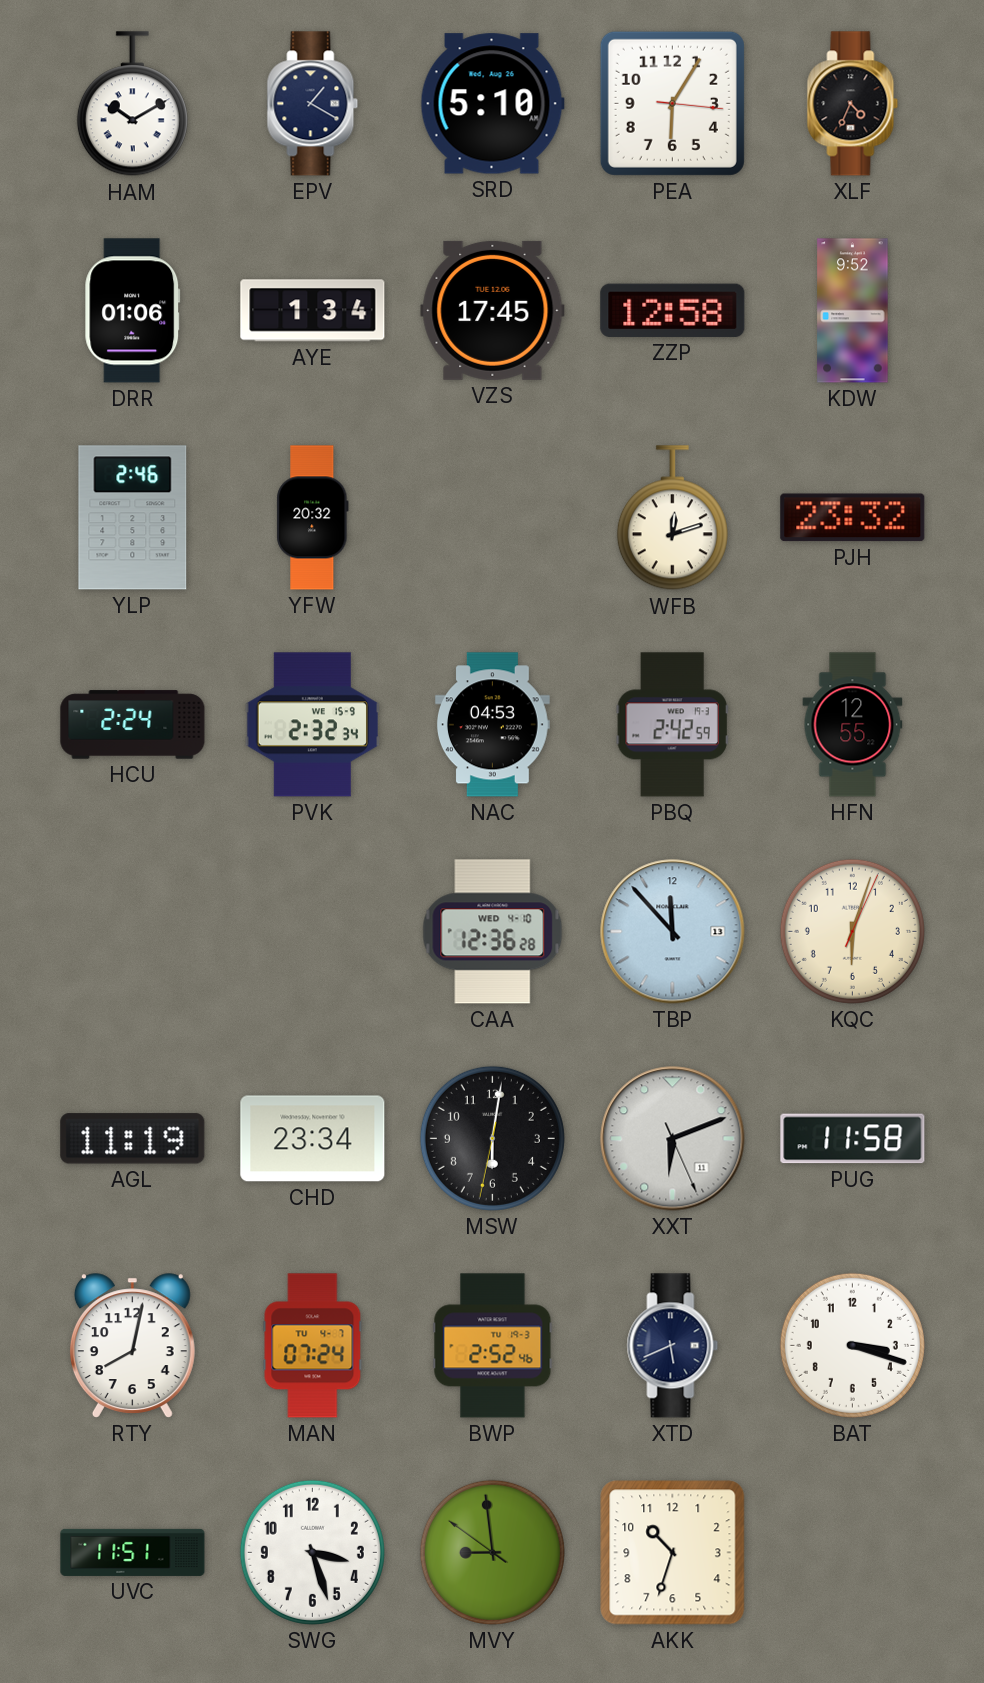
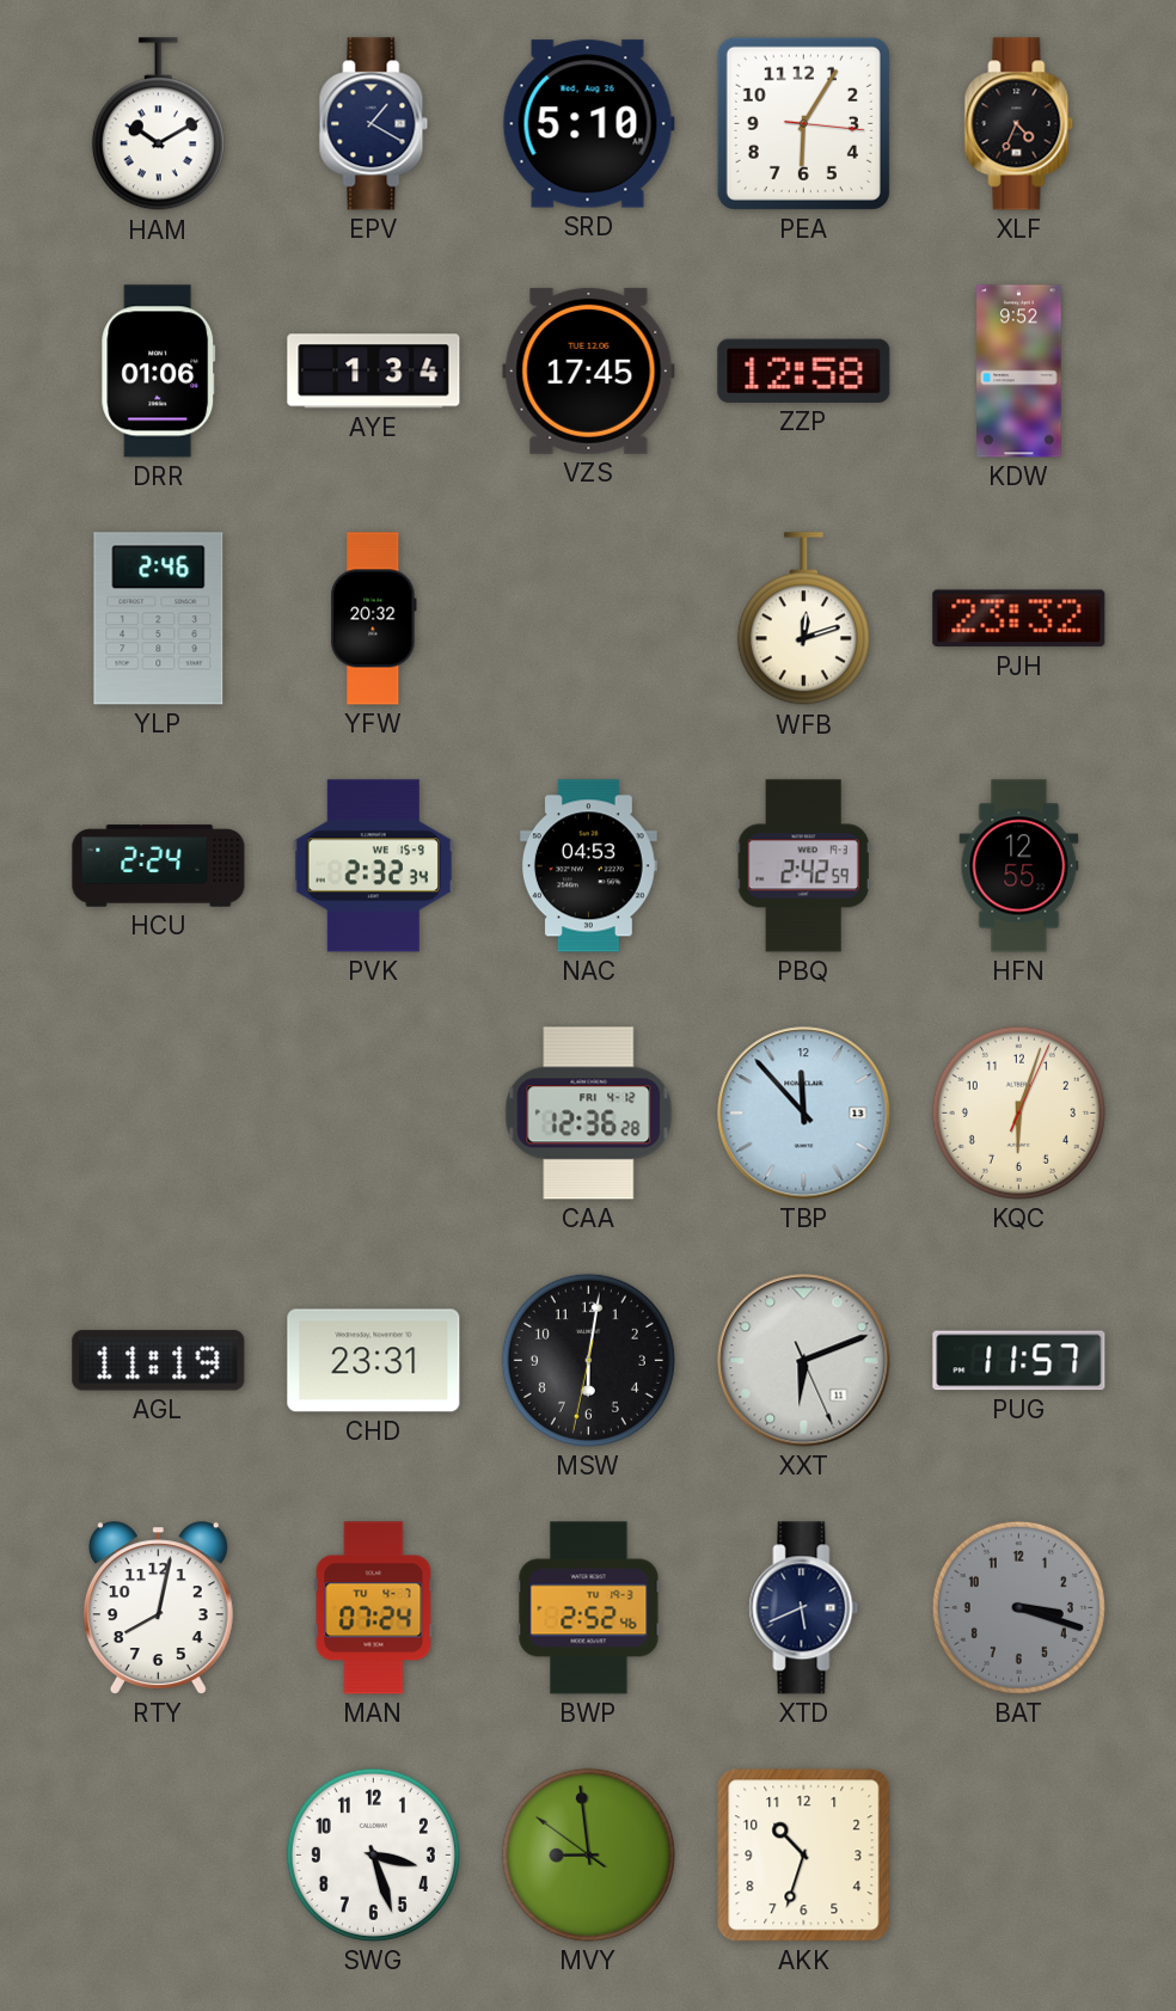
CAA date: WED 4-10 -> FRI 4-12
CHD: 23:34 -> 23:31
PUG: 11:58 -> 11:57
BAT dial: white -> grey
UVC: 11:51 -> none
